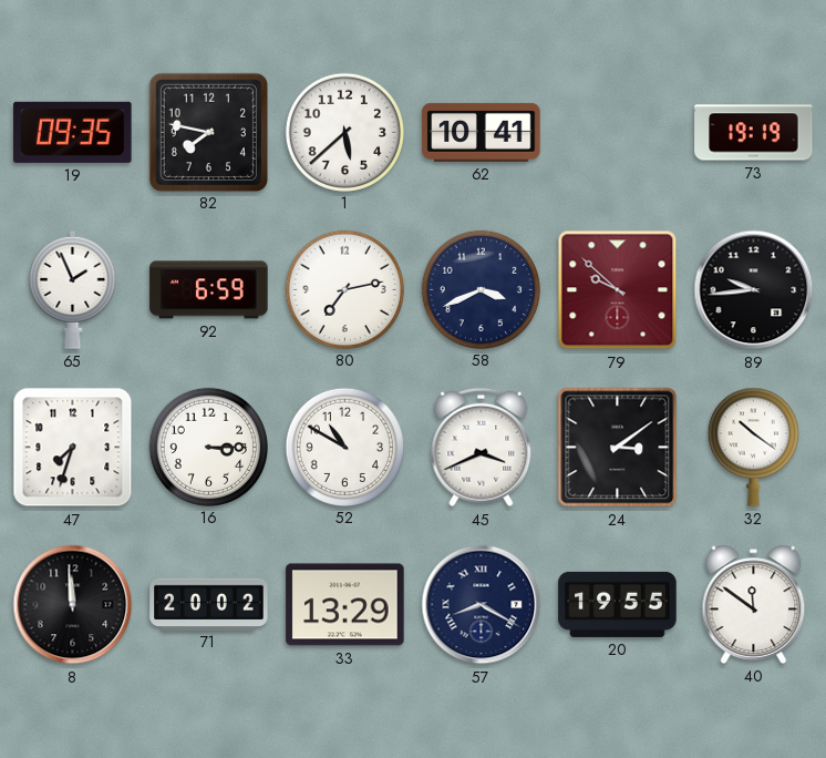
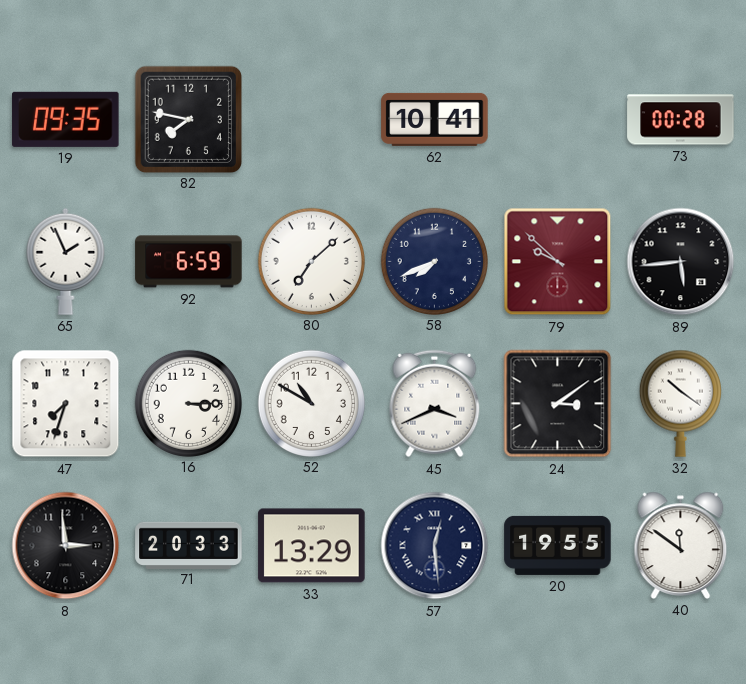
1: 5:38 -> none
73: 19:19 -> 00:28
80: 7:13 -> 7:08
58: 3:41 -> 7:41
89: 9:44 -> 5:44
8: 11:59 -> 2:59
71: 20:02 -> 20:33
57: 8:20 -> 12:29
